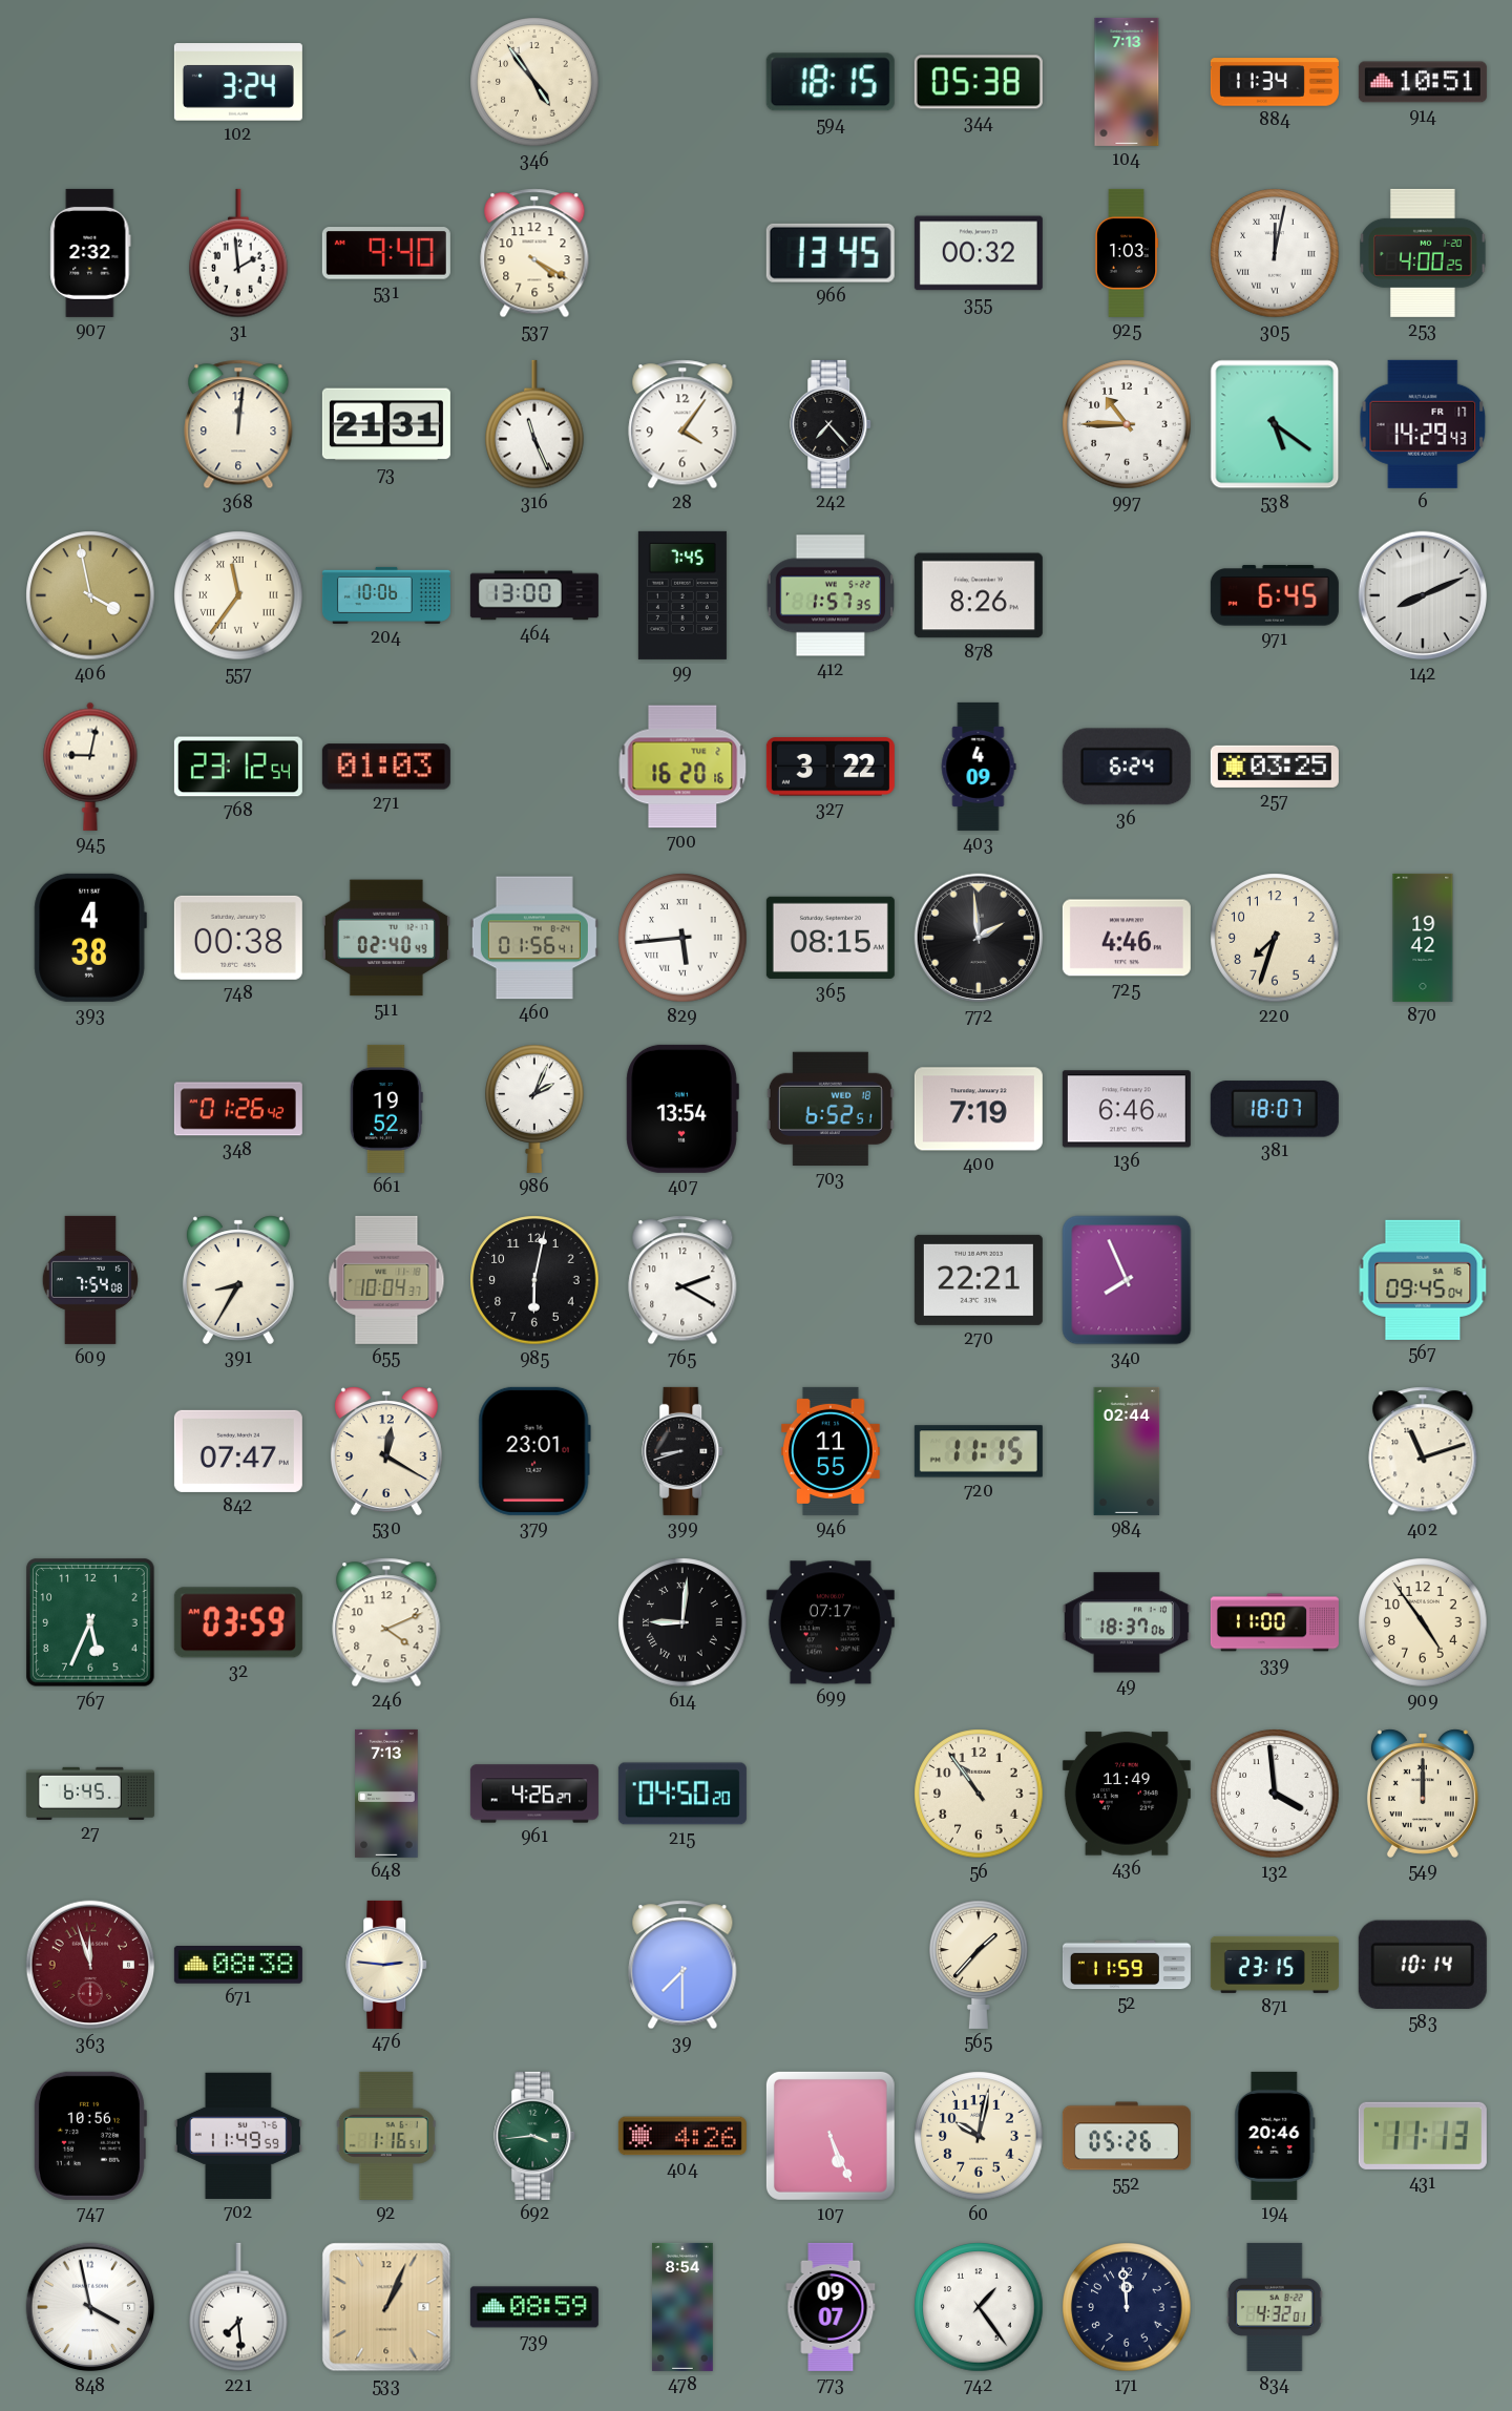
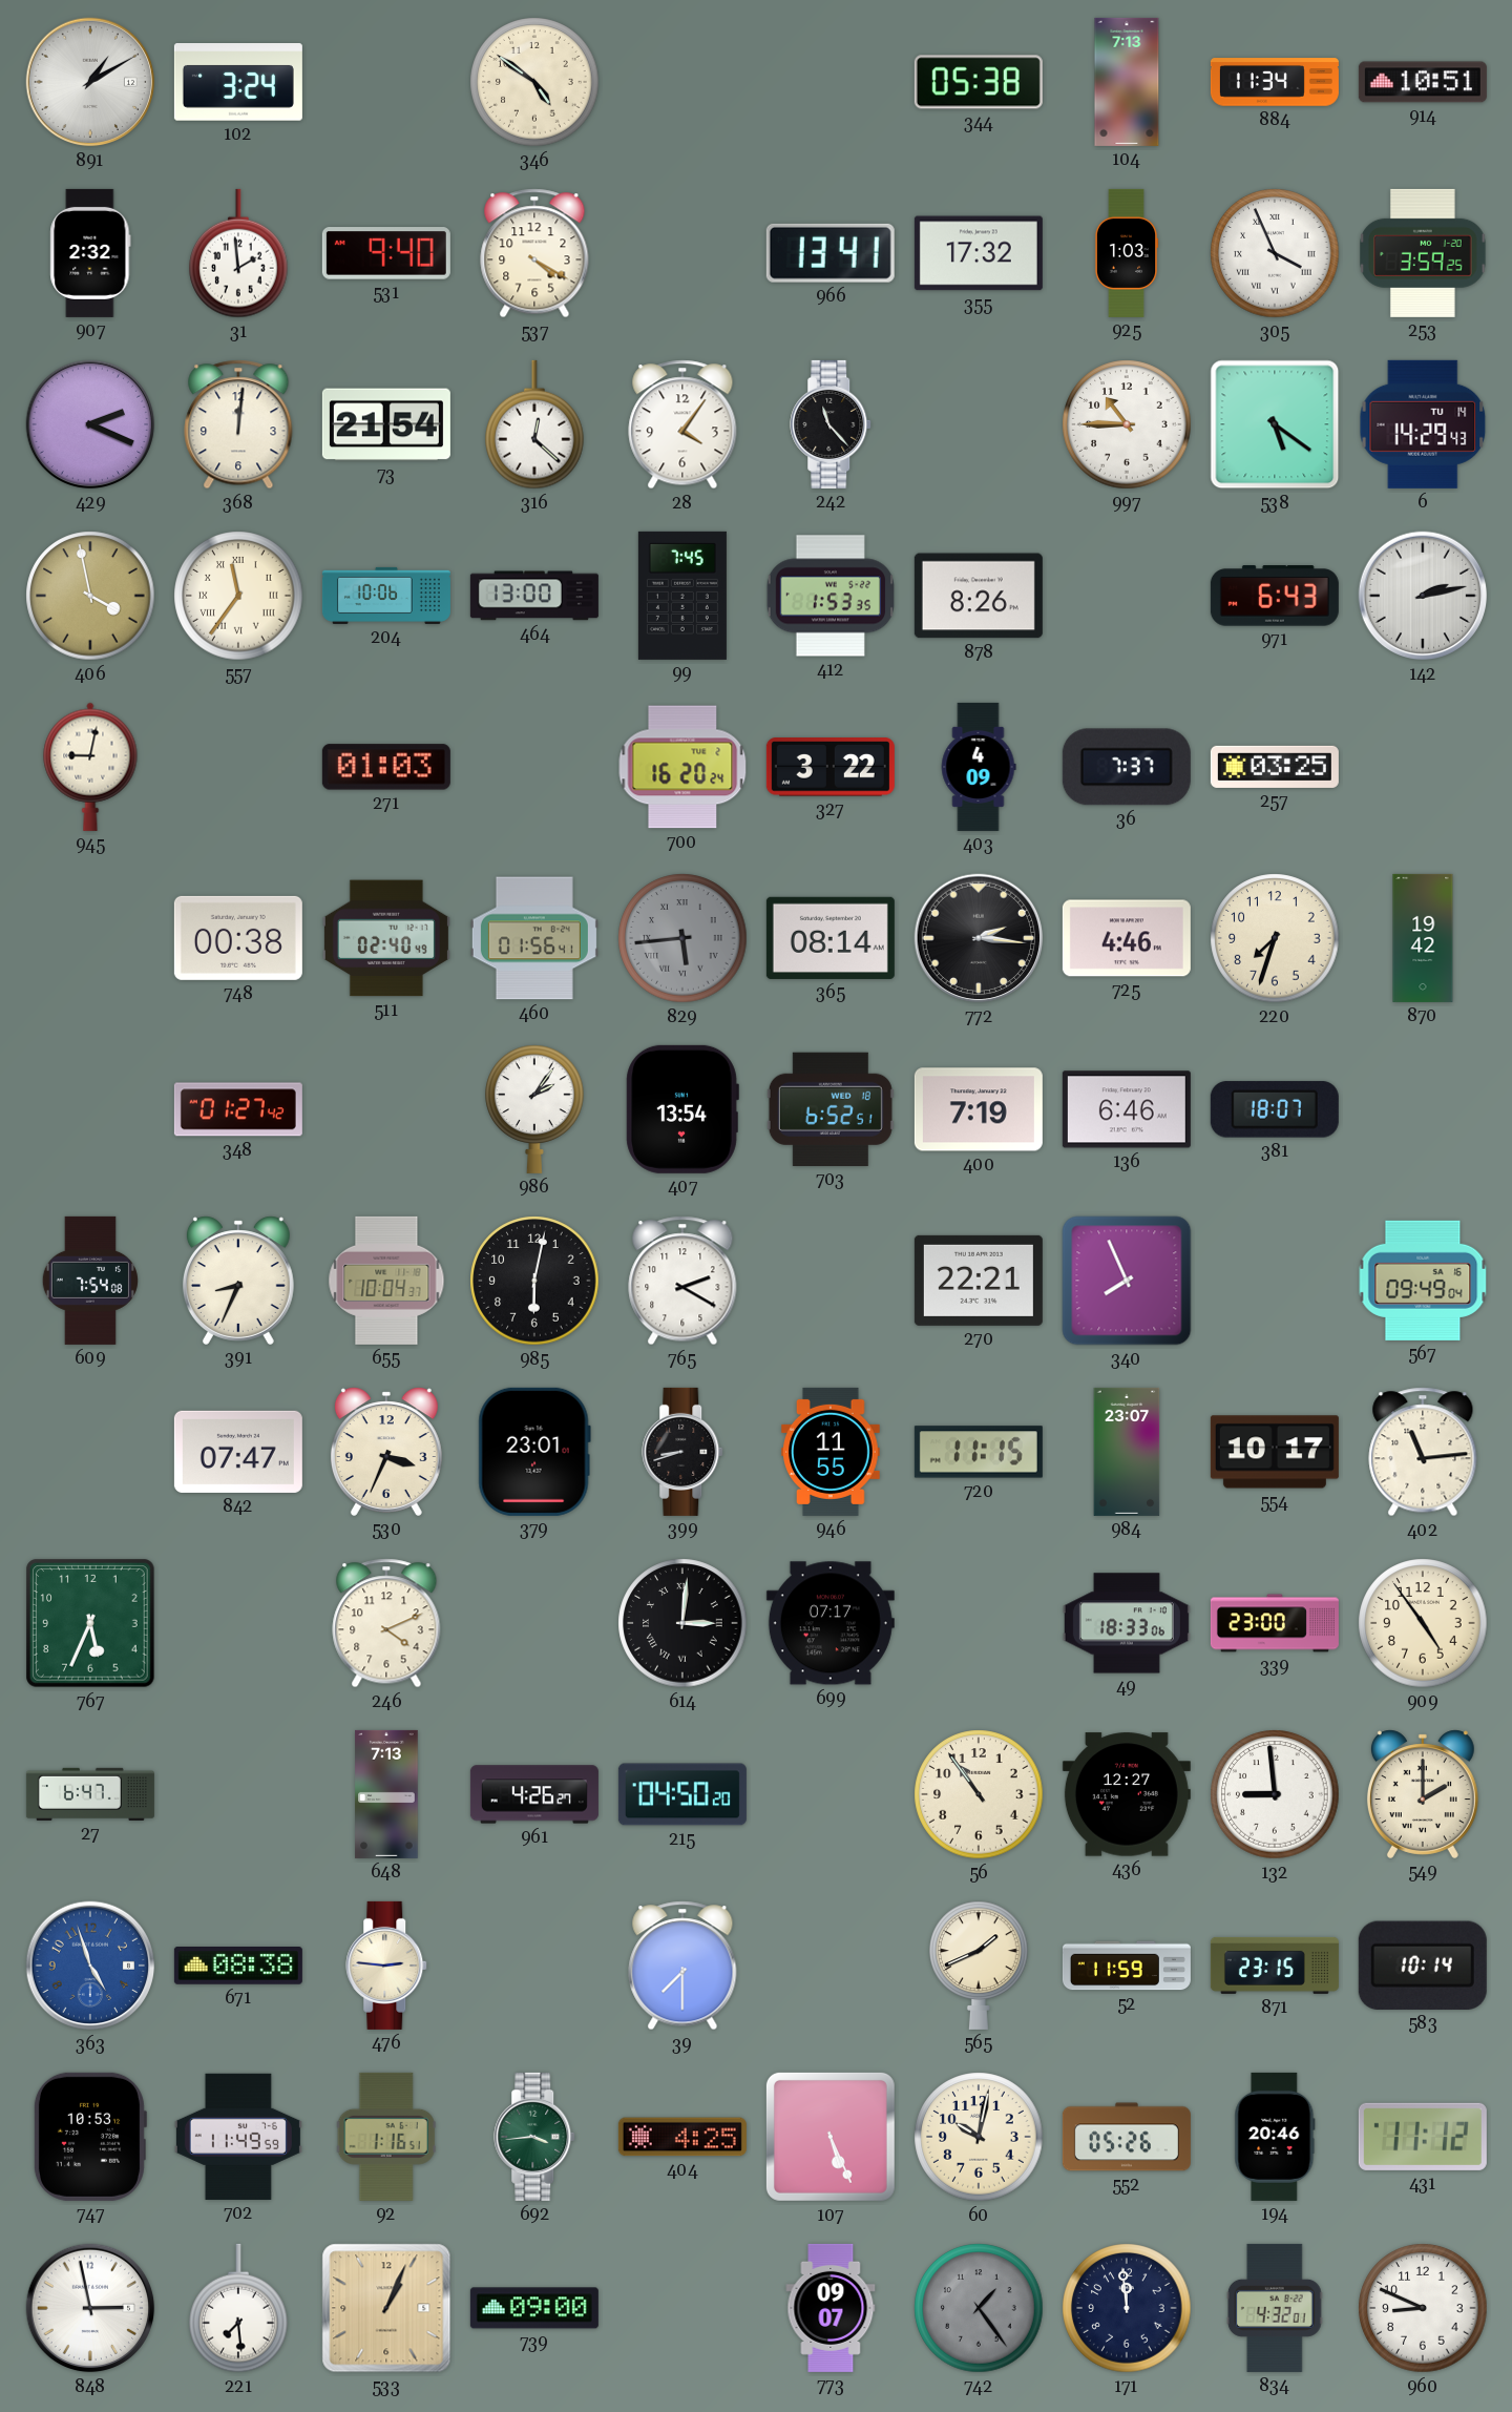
891: none -> 1:10
346: 4:54 -> 4:51
594: 18:15 -> none
966: 13:45 -> 13:41
355: 00:32 -> 17:32
305: 12:02 -> 3:56
253: 4:00 -> 3:59
429: none -> 2:19
73: 21:31 -> 21:54
316: 11:26 -> 12:22
242: 7:23 -> 11:23
6 date: FR 17 -> TU 14
412: 1:57 -> 1:53
971: 6:45 -> 6:43
142: 8:11 -> 2:13
768: 23:12 -> none
700: 16:20:16 -> 16:20:24
36: 6:24 -> 7:37
393: 4:38 -> none
829 dial: white -> grey
365: 08:15 -> 08:14
772: 1:59 -> 2:16
348: 01:26 -> 01:27
661: 19:52 -> none
986: 2:04 -> 2:06
391: 8:35 -> 8:34
567: 09:45 -> 09:49
530: 12:20 -> 3:34
984: 02:44 -> 23:07
554: none -> 10:17
402: 11:12 -> 11:14
32: 03:59 -> none
614: 9:01 -> 3:01
49: 18:37 -> 18:33
339: 11:00 -> 23:00
27: 6:45 -> 6:47
436: 11:49 -> 12:27
132: 3:59 -> 8:59
549: 12:00 -> 2:00
363: 11:57 -> 4:57
363 dial: burgundy -> blue
565: 1:37 -> 1:41
747: 10:56 -> 10:53
404: 4:26 -> 4:25
431: 11:13 -> 11:12
848: 3:58 -> 2:58
739: 08:59 -> 09:00
478: 8:54 -> none
742 dial: white -> grey
960: none -> 8:49
